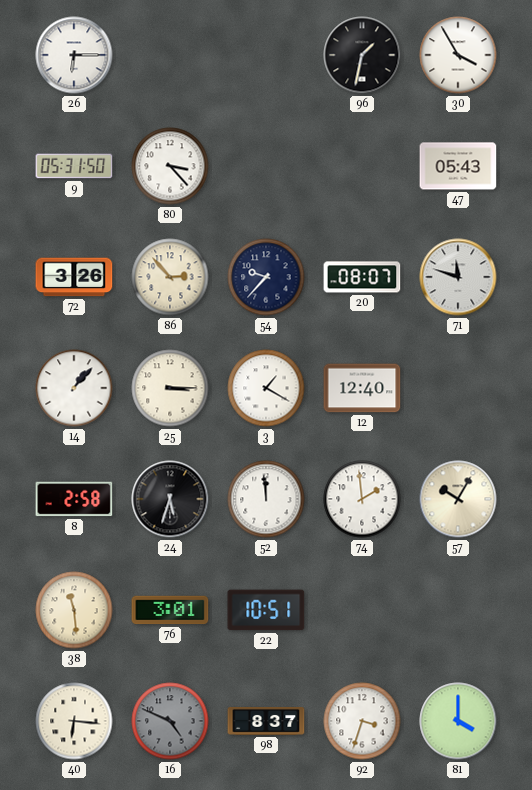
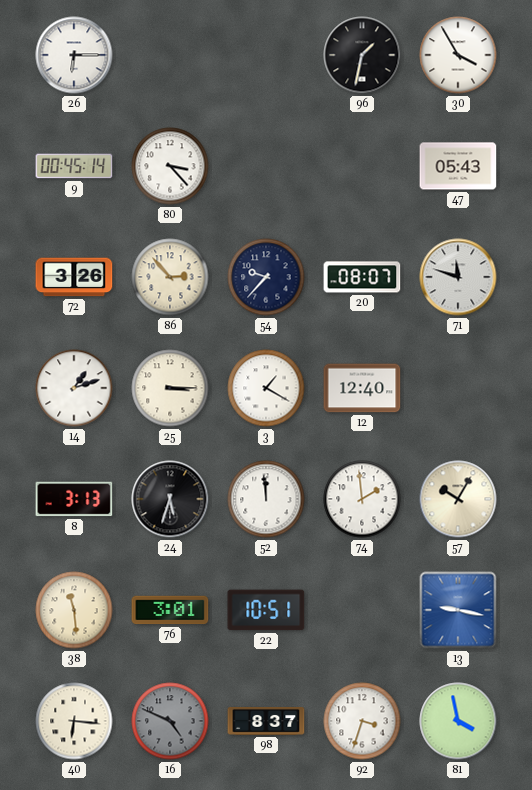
9: 05:31 -> 00:45
14: 1:07 -> 1:12
8: 2:58 -> 3:13
13: none -> 9:17
81: 4:00 -> 3:58
